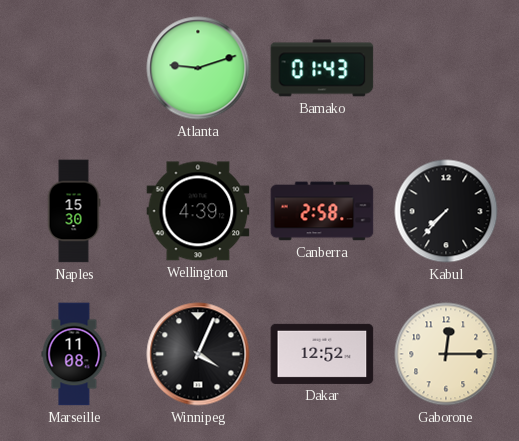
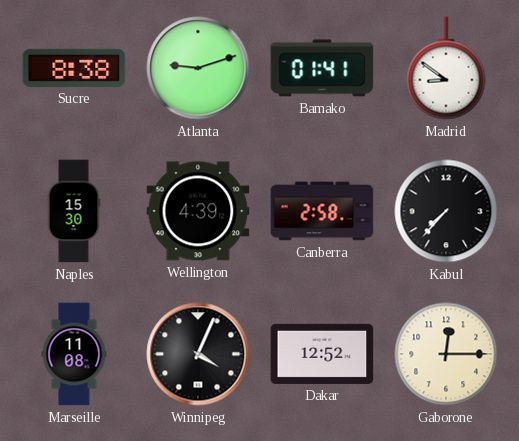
Sucre: none -> 8:38
Bamako: 01:43 -> 01:41
Madrid: none -> 8:51
